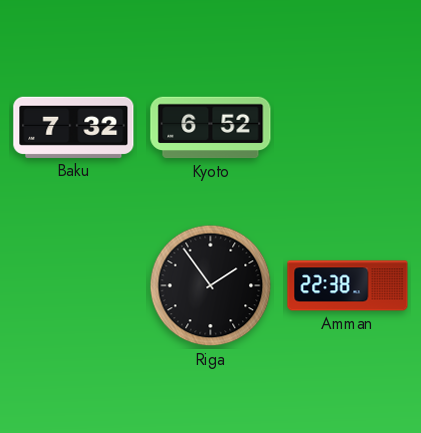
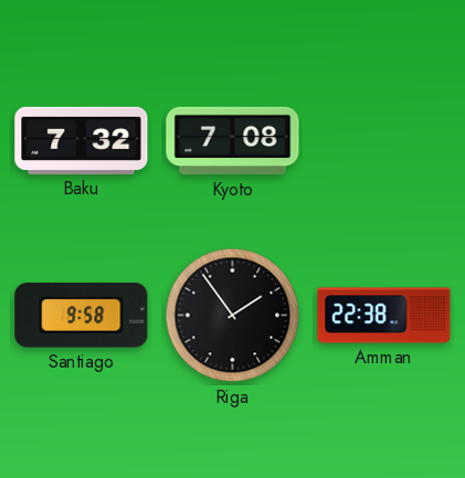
Kyoto: 6:52 -> 7:08
Santiago: none -> 9:58
